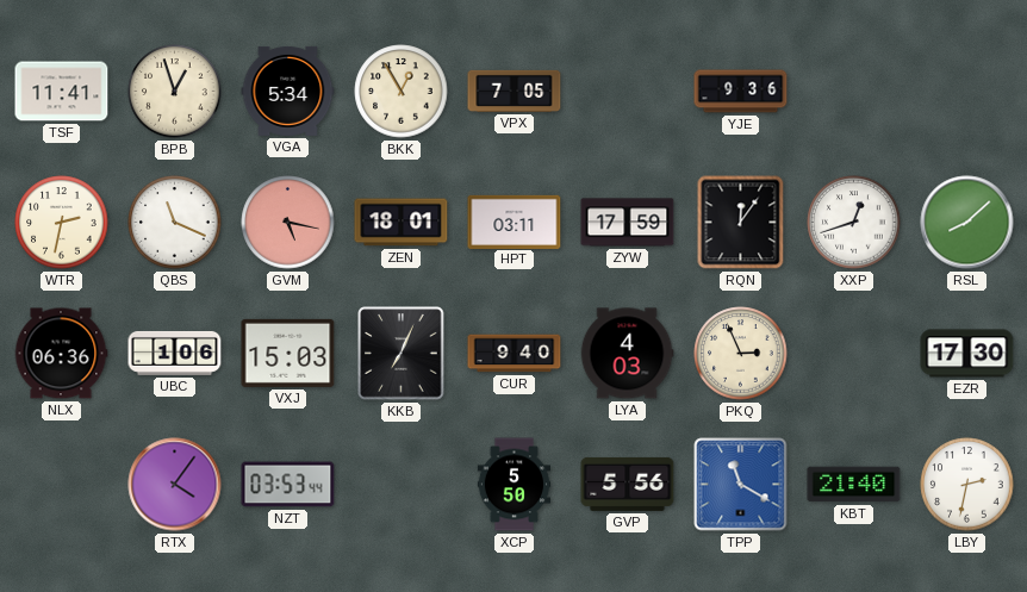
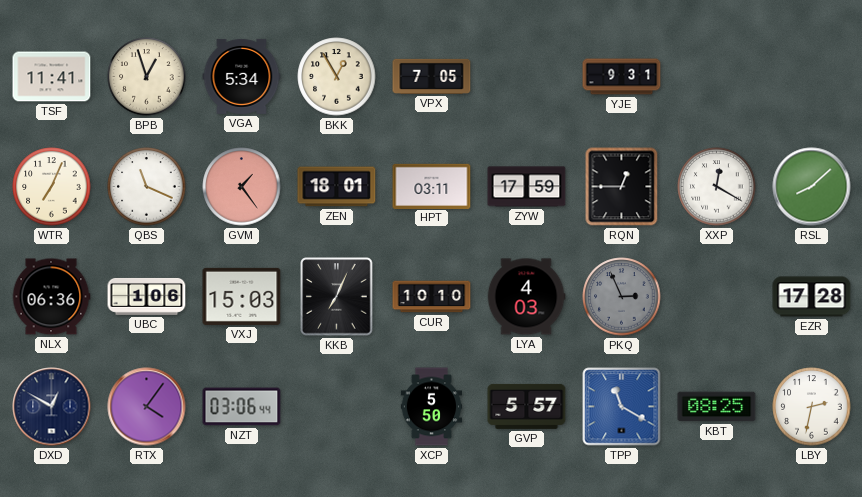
YJE: 9:36 -> 9:31
WTR: 2:32 -> 7:04
GVM: 5:17 -> 1:24
RQN: 12:06 -> 12:45
XXP: 12:42 -> 12:20
CUR: 9:40 -> 10:10
PKQ dial: cream -> grey
EZR: 17:30 -> 17:28
DXD: none -> 12:50
NZT: 03:53 -> 03:06
GVP: 5:56 -> 5:57
KBT: 21:40 -> 08:25
